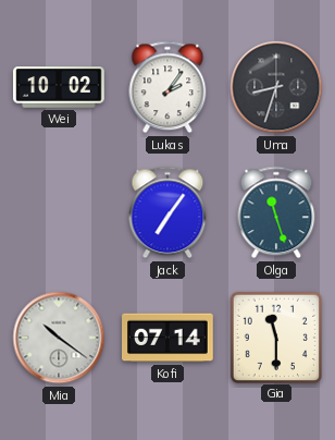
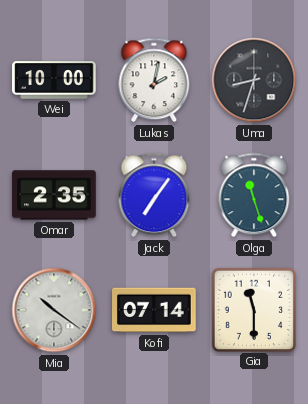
Wei: 10:02 -> 10:00
Lukas: 2:06 -> 2:02
Omar: none -> 2:35
